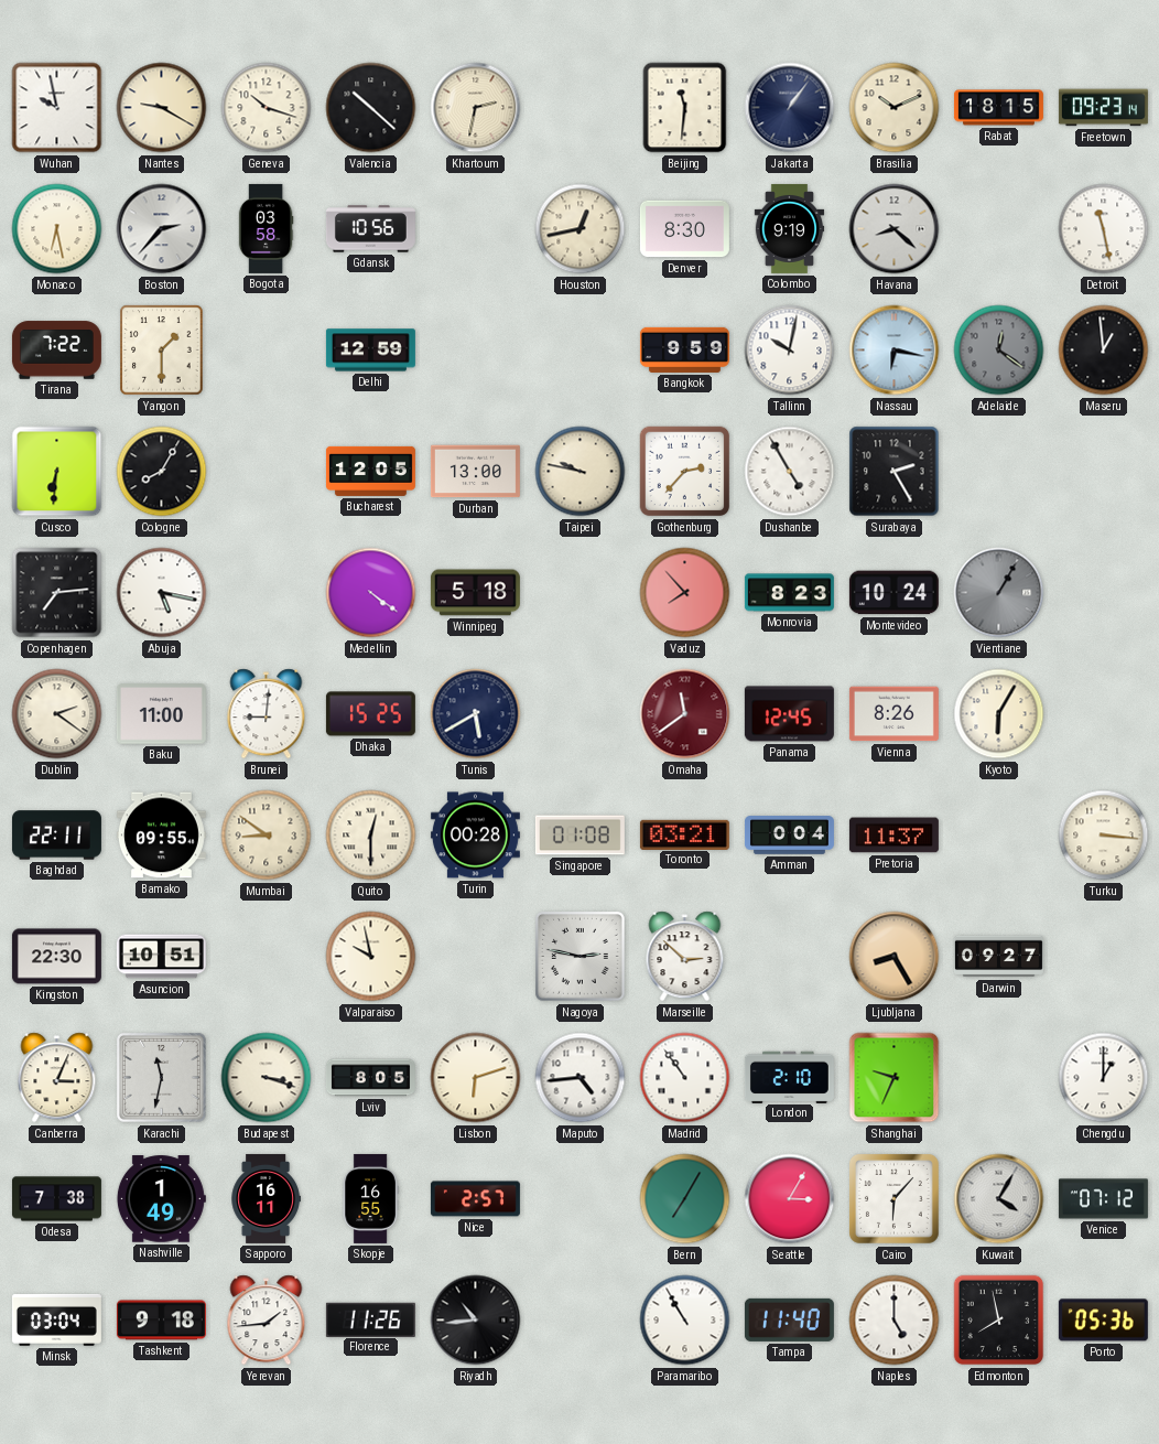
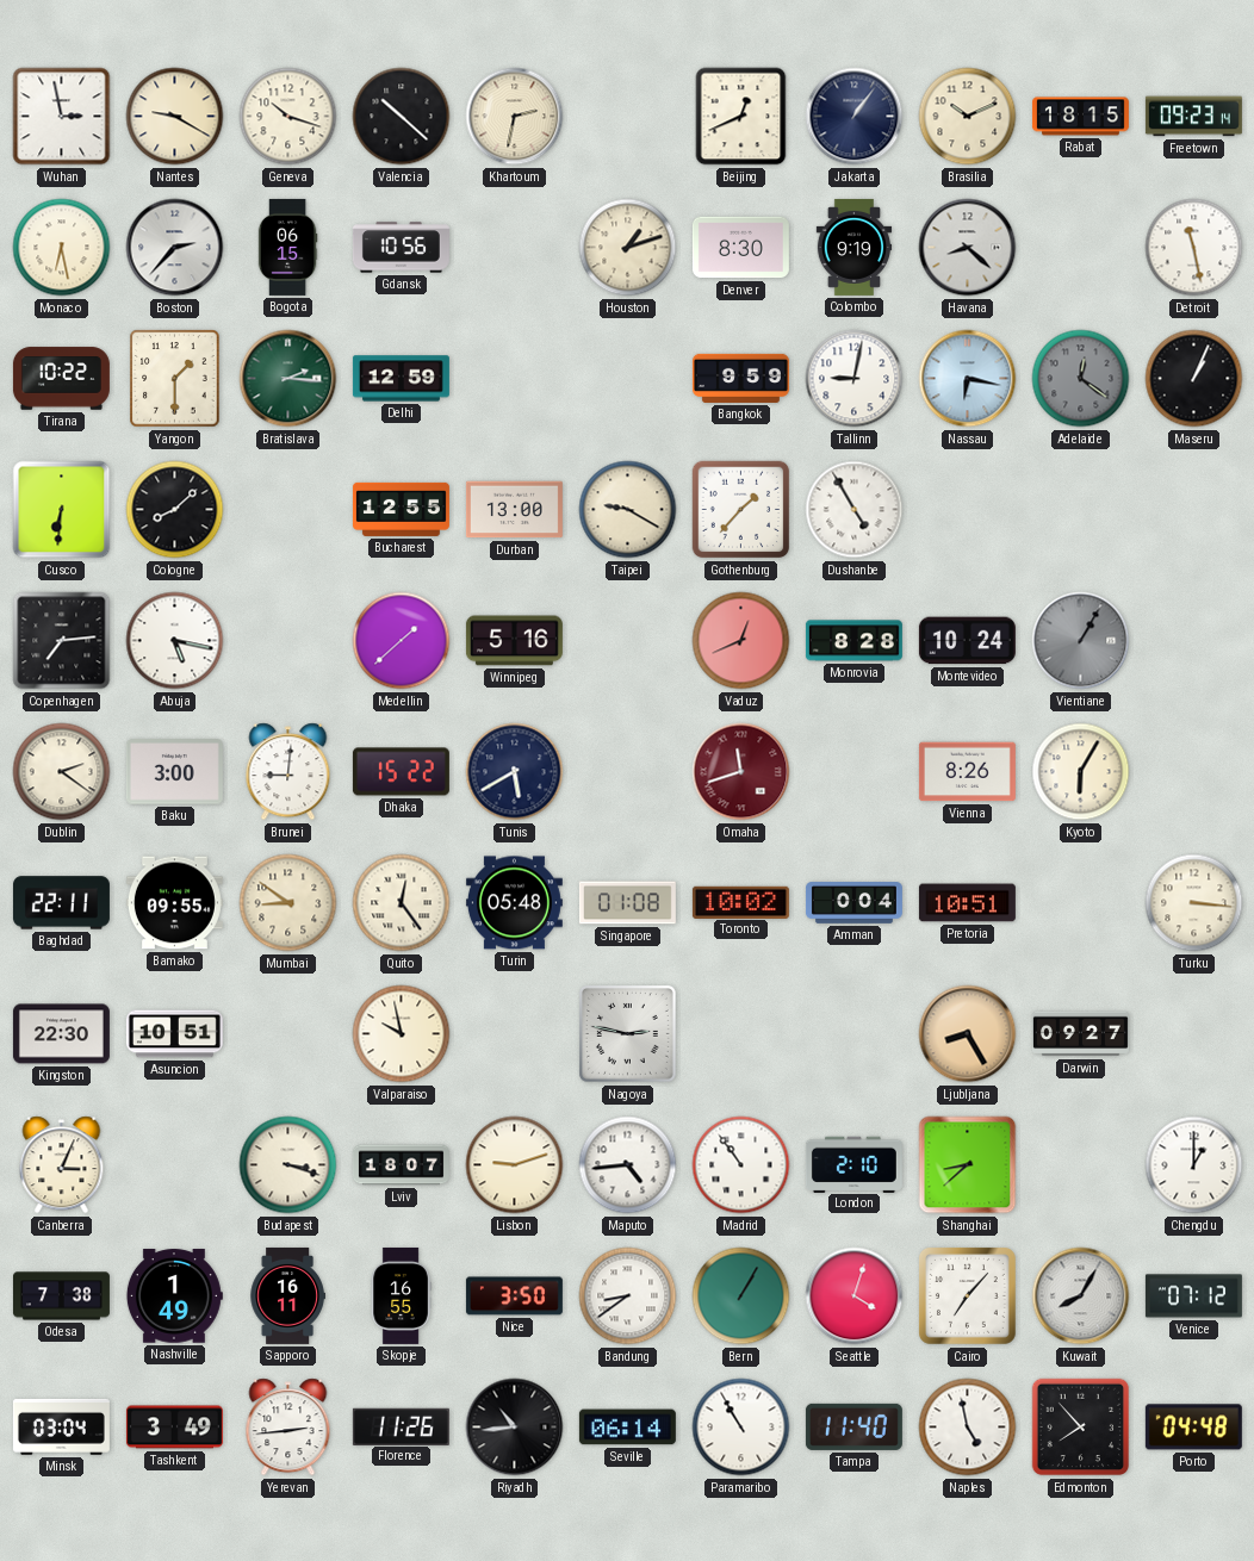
Wuhan: 9:58 -> 2:58
Beijing: 11:31 -> 12:41
Bogota: 03:58 -> 06:15
Houston: 12:43 -> 1:12
Tirana: 7:22 -> 10:22
Bratislava: none -> 2:16
Tallinn: 10:02 -> 9:02
Maseru: 12:59 -> 1:04
Cologne: 8:05 -> 8:08
Bucharest: 12:05 -> 12:55
Taipei: 9:47 -> 9:20
Gothenburg: 2:37 -> 1:37
Surabaya: 2:25 -> none
Medellin: 4:21 -> 1:38
Winnipeg: 5:18 -> 5:16
Vaduz: 7:53 -> 12:41
Monrovia: 8:23 -> 8:28
Baku: 11:00 -> 3:00
Dhaka: 15:25 -> 15:22
Omaha: 11:39 -> 11:42
Panama: 12:45 -> none
Quito: 12:30 -> 12:24
Turin: 00:28 -> 05:48
Toronto: 03:21 -> 10:02
Pretoria: 11:37 -> 10:51
Marseille: 2:52 -> none
Karachi: 11:32 -> none
Lviv: 8:05 -> 18:07
Lisbon: 6:12 -> 9:12
Shanghai: 9:34 -> 8:38
Nice: 2:57 -> 3:50
Bandung: none -> 8:39
Bern: 7:05 -> 1:05
Seattle: 3:05 -> 4:03
Cairo: 6:07 -> 7:07
Kuwait: 4:05 -> 8:05
Tashkent: 9:18 -> 3:49
Yerevan: 1:44 -> 2:44
Seville: none -> 06:14
Naples: 5:00 -> 4:58
Edmonton: 7:58 -> 7:53
Porto: 05:36 -> 04:48
